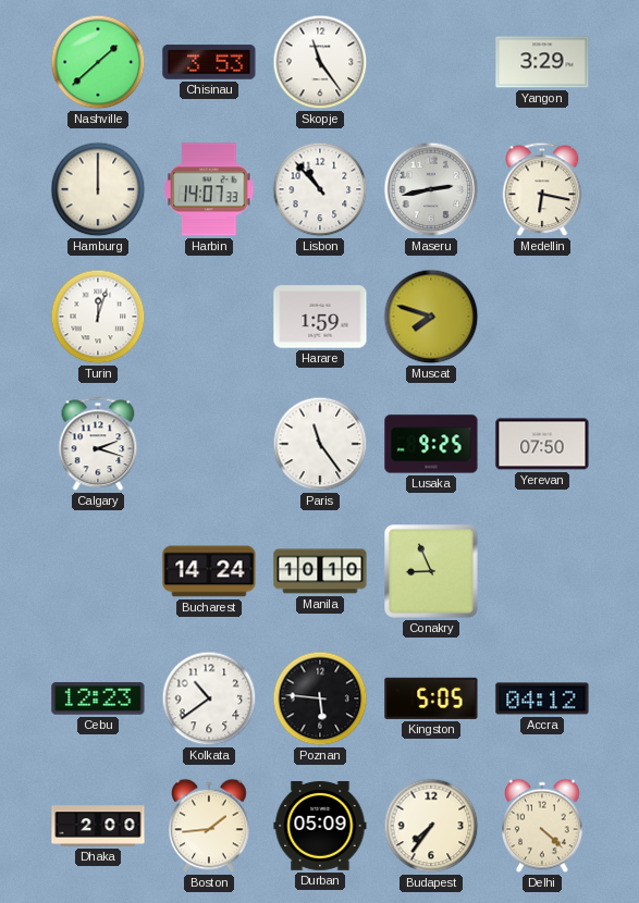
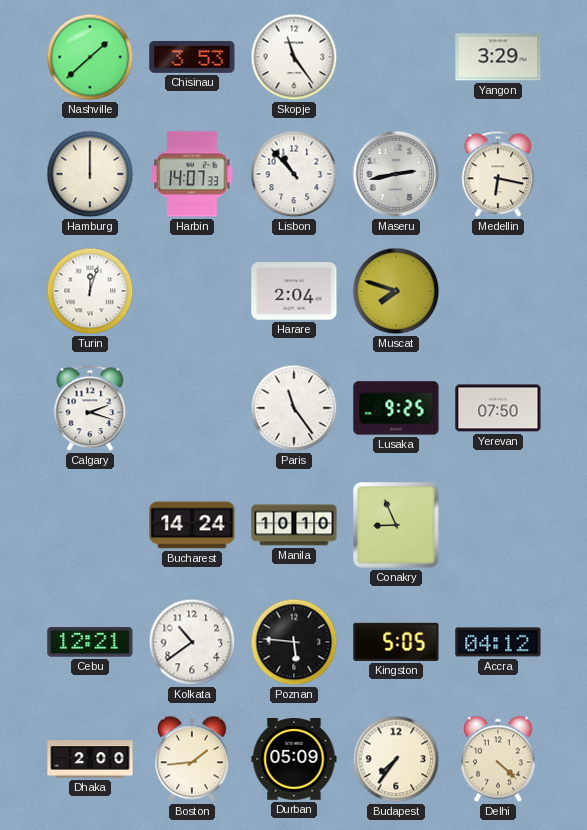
Harare: 1:59 -> 2:04
Cebu: 12:23 -> 12:21
